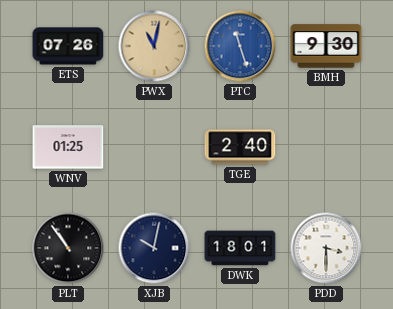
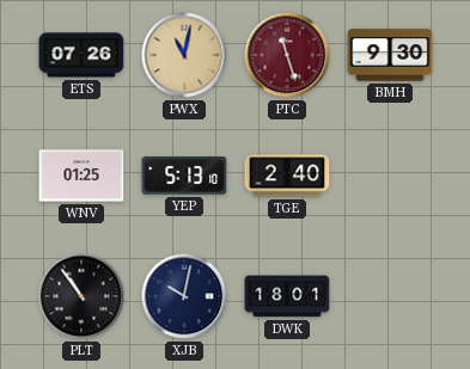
PTC dial: blue -> burgundy
YEP: none -> 5:13
PDD: 3:30 -> none
